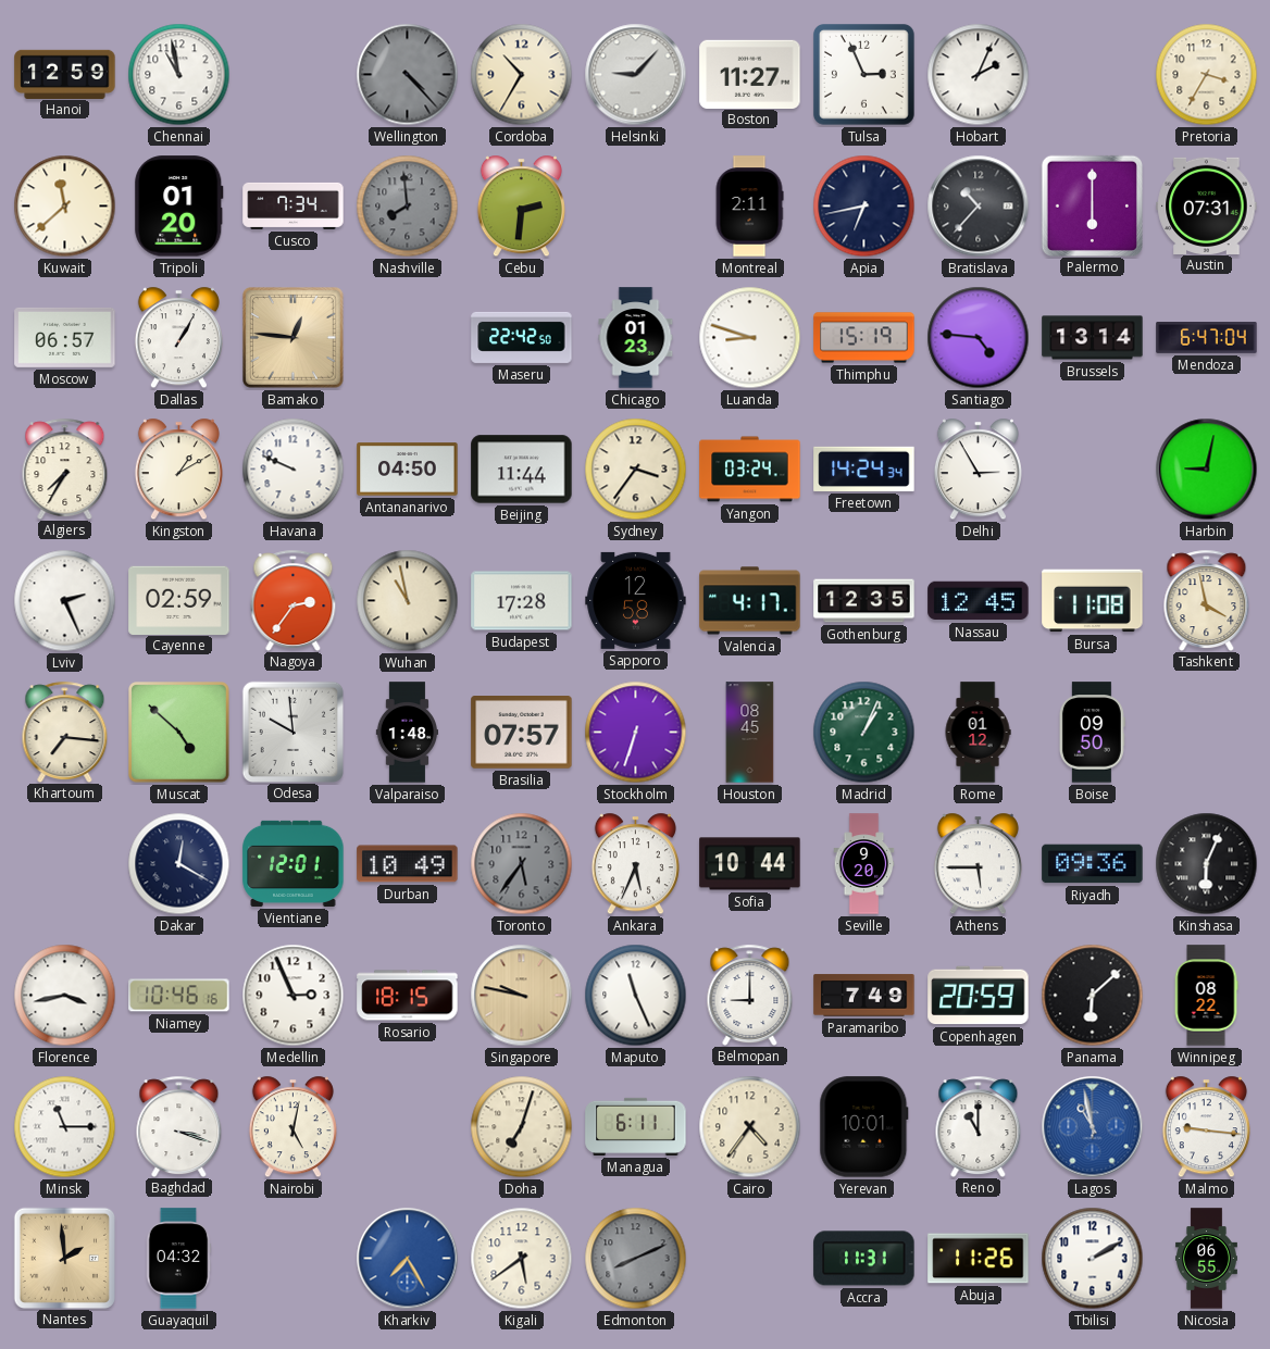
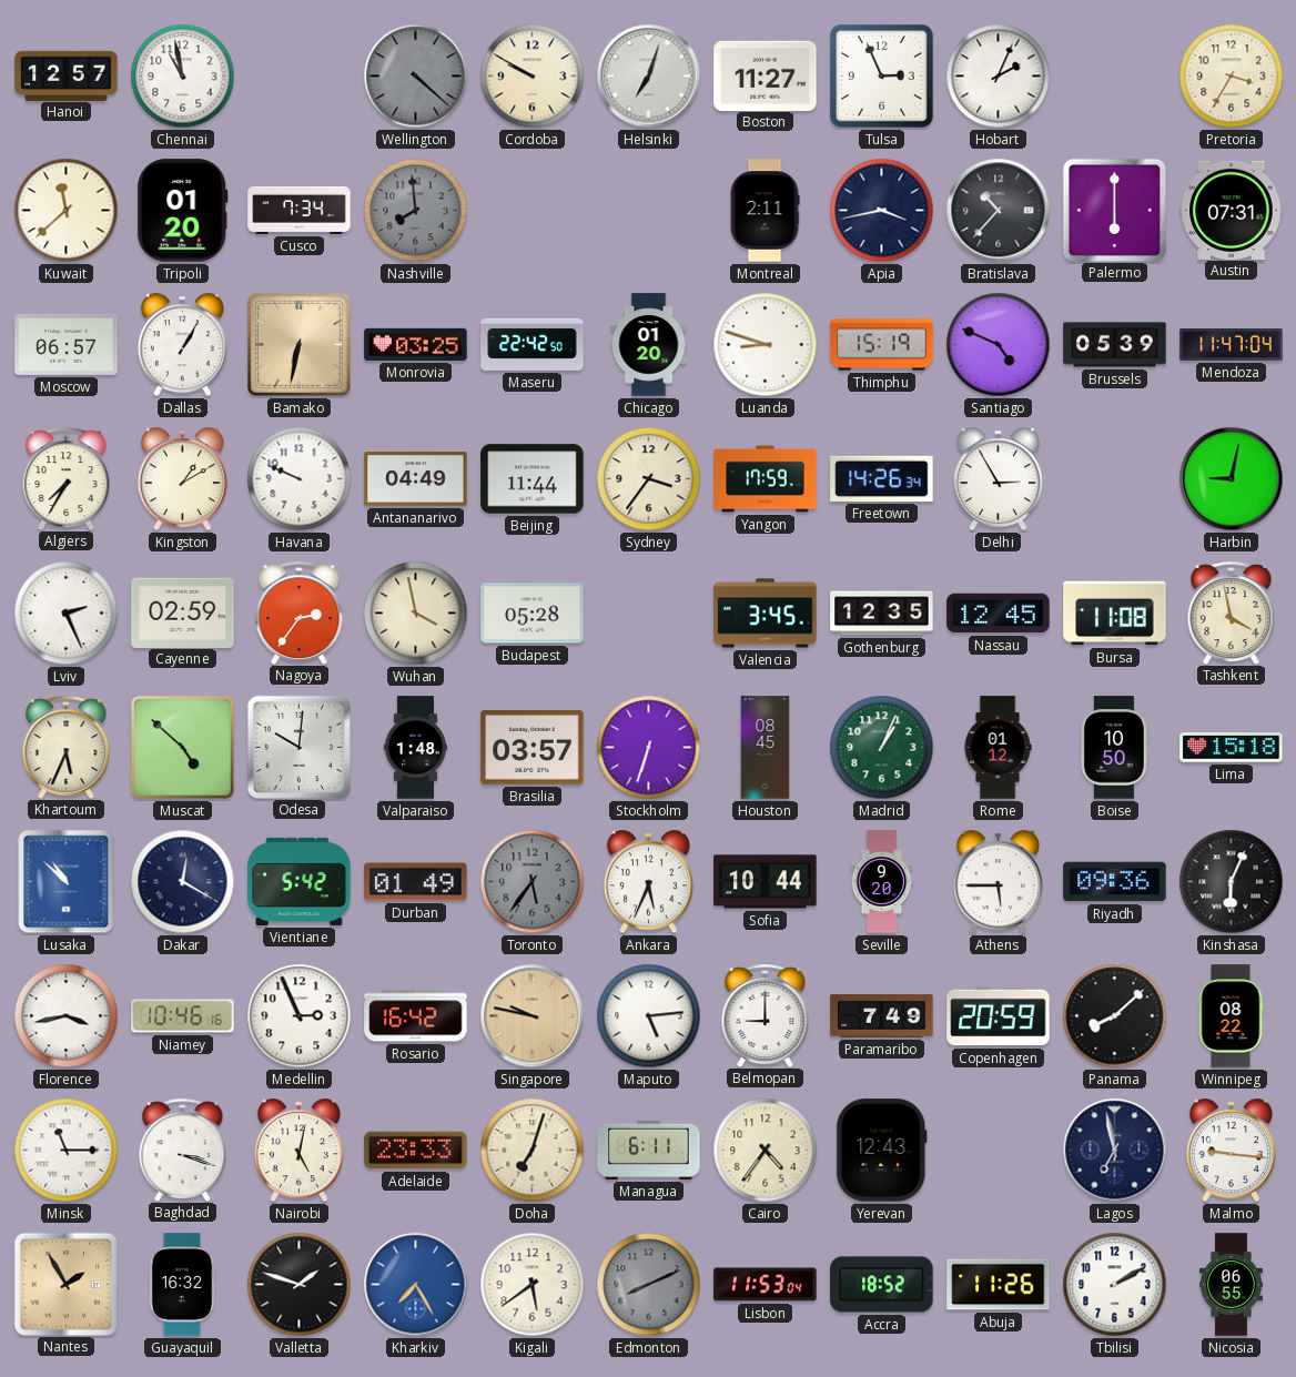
Hanoi: 12:59 -> 12:57
Wellington: 4:23 -> 4:22
Cordoba: 10:35 -> 9:50
Helsinki: 9:07 -> 7:03
Cebu: 2:31 -> none
Apia: 6:43 -> 3:43
Bamako: 12:46 -> 6:32
Monrovia: none -> 03:25
Chicago: 01:23 -> 01:20
Santiago: 4:46 -> 4:49
Brussels: 13:14 -> 05:39
Mendoza: 6:47 -> 11:47
Antananarivo: 04:50 -> 04:49
Yangon: 03:24 -> 17:59
Freetown: 14:24 -> 14:26
Wuhan: 10:58 -> 3:58
Budapest: 17:28 -> 05:28
Sapporo: 12:58 -> none
Valencia: 4:17 -> 3:45
Khartoum: 7:16 -> 5:34
Odesa: 9:59 -> 10:01
Brasilia: 07:57 -> 03:57
Boise: 09:50 -> 10:50
Lima: none -> 15:18
Lusaka: none -> 10:52
Vientiane: 12:01 -> 5:42
Durban: 10:49 -> 01:49
Rosario: 18:15 -> 16:42
Maputo: 11:26 -> 5:14
Panama: 6:08 -> 8:08
Adelaide: none -> 23:33
Yerevan: 10:01 -> 12:43
Reno: 11:00 -> none
Lagos: 10:58 -> 6:58
Lagos dial: blue -> navy
Nantes: 1:59 -> 1:55
Guayaquil: 04:32 -> 16:32
Valletta: none -> 1:48
Lisbon: none -> 11:53
Accra: 11:31 -> 18:52
